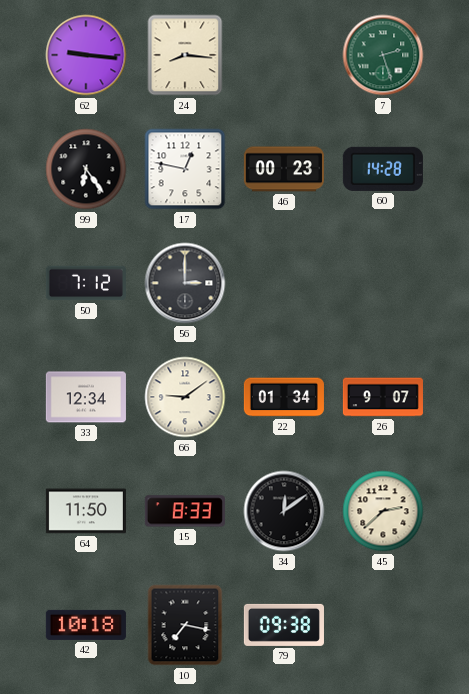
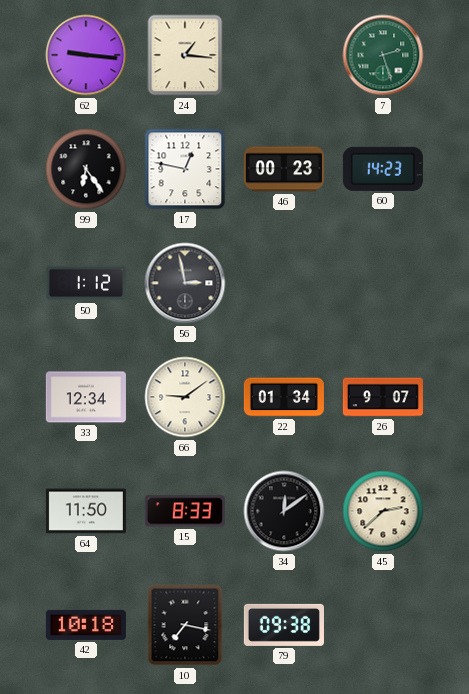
24: 8:16 -> 1:16
60: 14:28 -> 14:23
50: 7:12 -> 1:12
56: 3:00 -> 2:58
